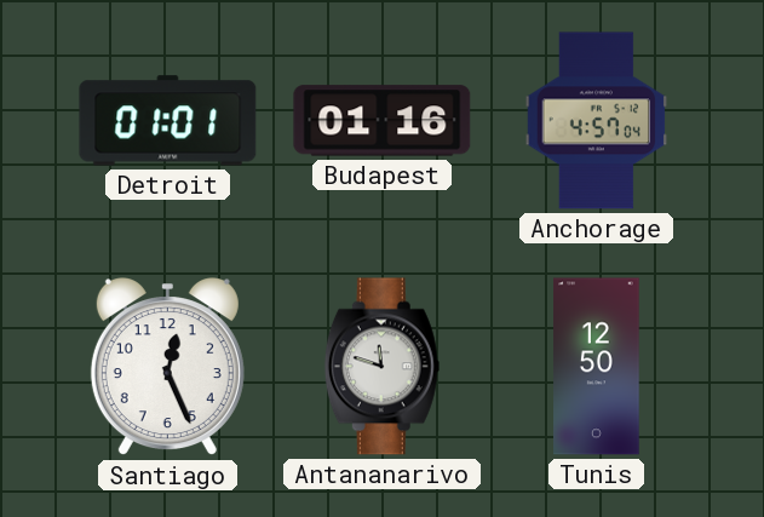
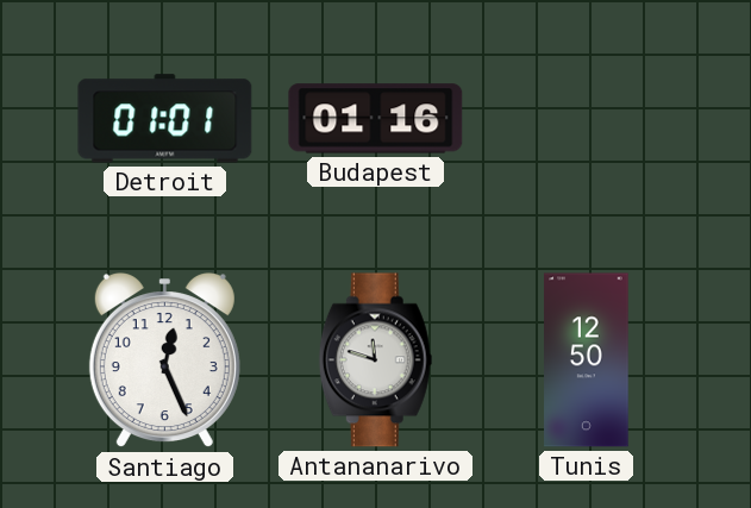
Anchorage: 4:57 -> none
